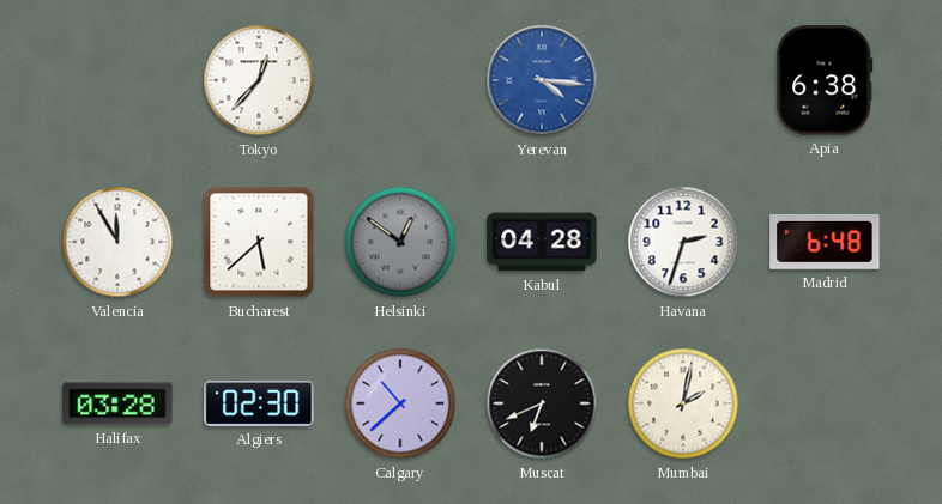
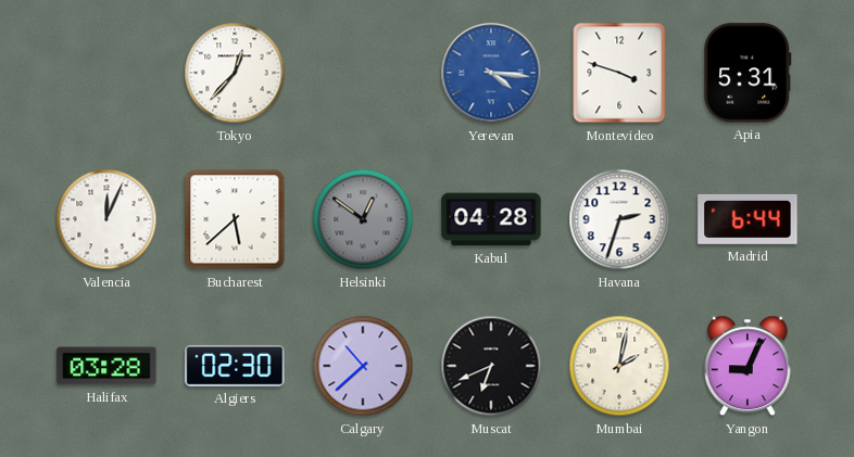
Montevideo: none -> 3:48
Apia: 6:38 -> 5:31
Valencia: 11:55 -> 12:04
Madrid: 6:48 -> 6:44
Yangon: none -> 9:04
